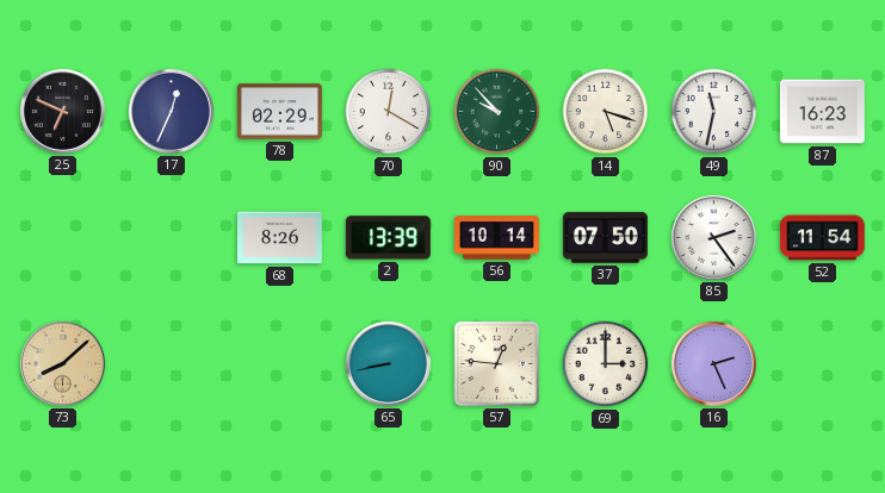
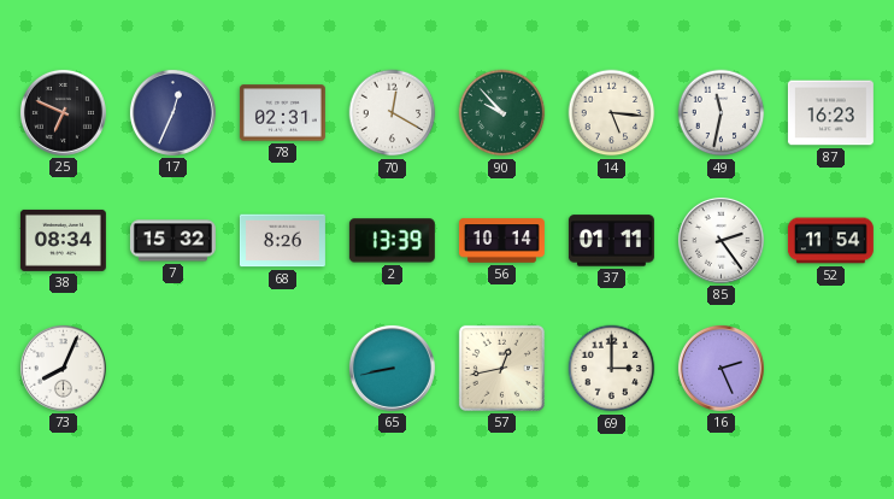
78: 02:29 -> 02:31
14: 5:18 -> 5:16
38: none -> 08:34
7: none -> 15:32
37: 07:50 -> 01:11
73: 8:08 -> 8:04
73 dial: champagne -> white
57: 12:46 -> 12:43
